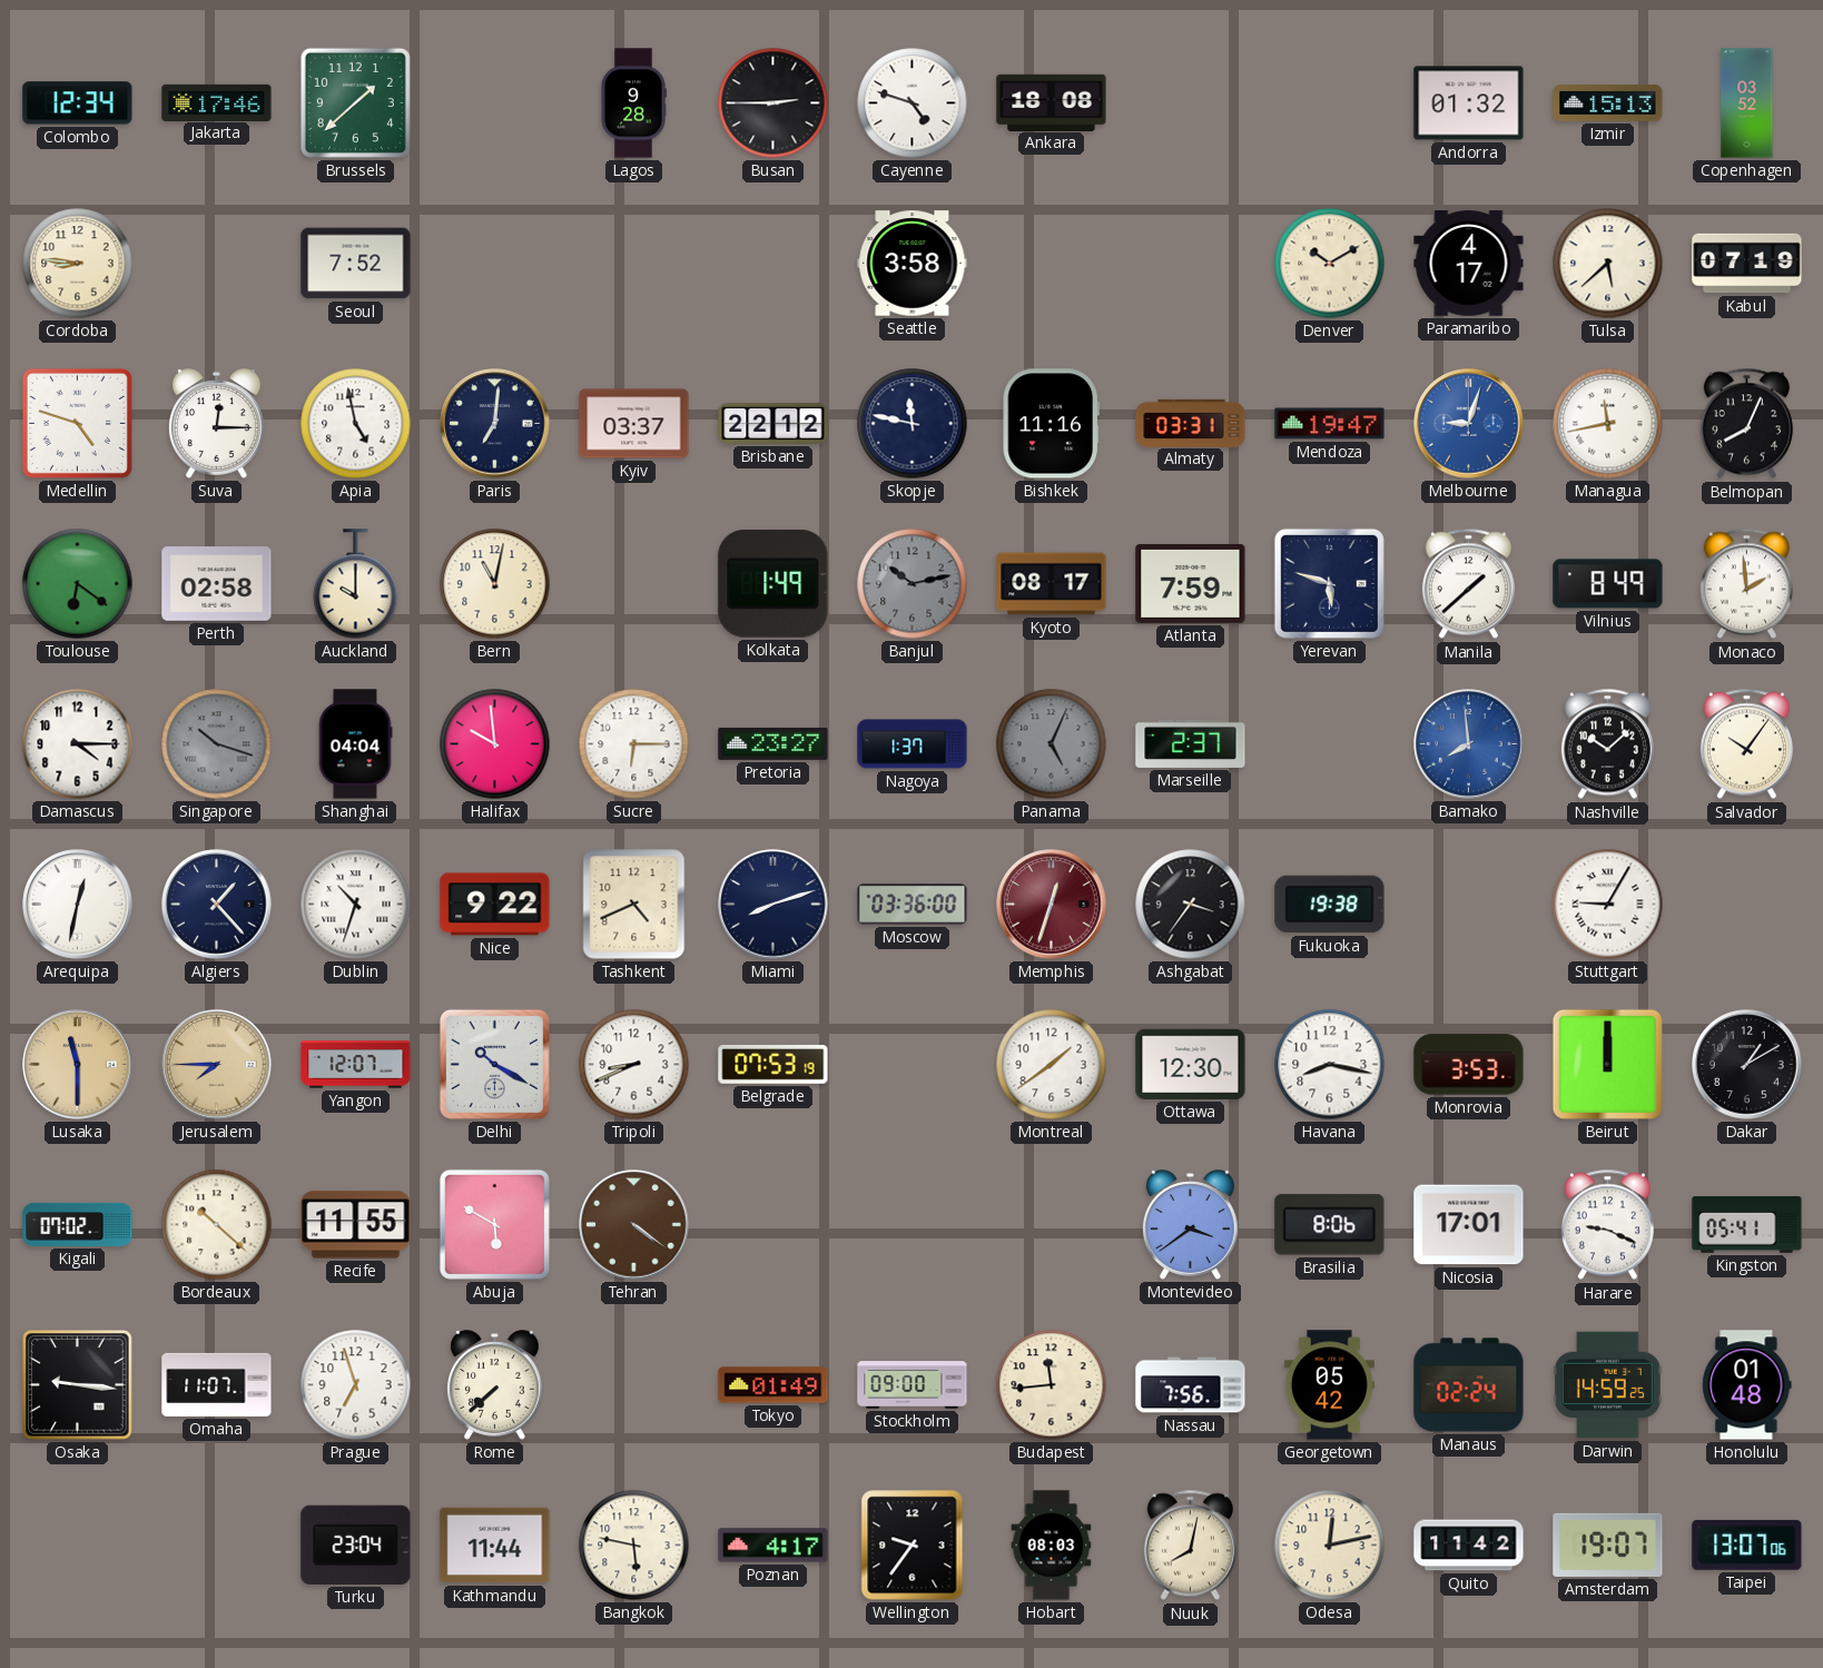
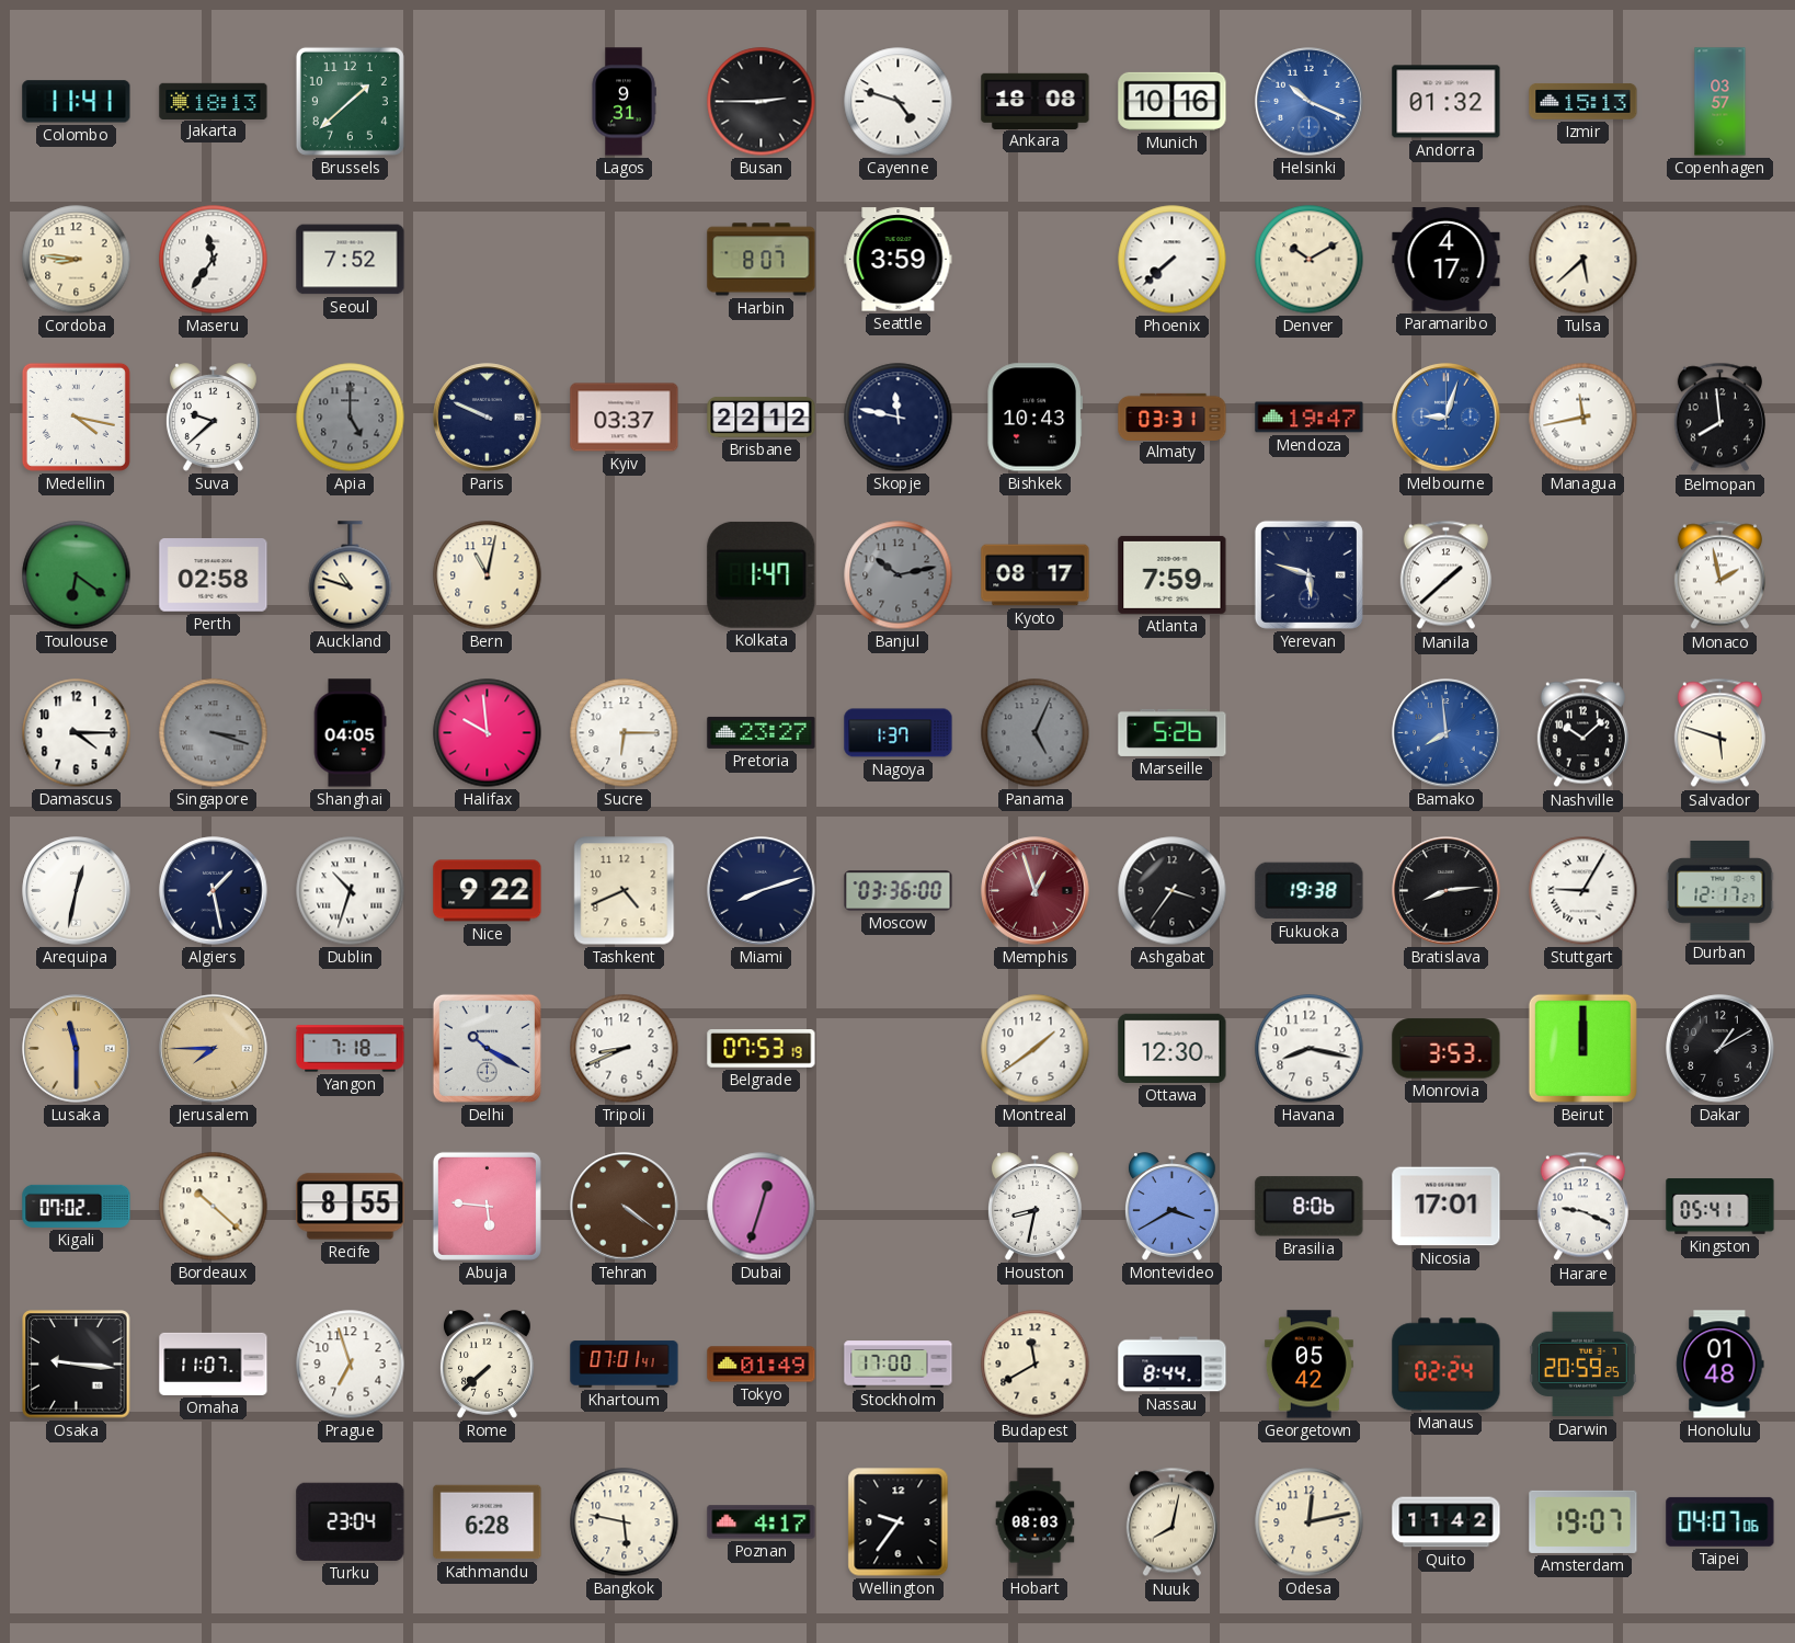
Colombo: 12:34 -> 11:41
Jakarta: 17:46 -> 18:13
Lagos: 9:28 -> 9:31
Munich: none -> 10:16
Helsinki: none -> 10:19
Copenhagen: 03:52 -> 03:57
Maseru: none -> 11:36
Harbin: none -> 8:07
Seattle: 3:58 -> 3:59
Phoenix: none -> 7:38
Kabul: 07:19 -> none
Medellin: 4:48 -> 4:17
Suva: 12:15 -> 9:38
Apia: 4:58 -> 5:00
Apia dial: white -> grey
Paris: 7:01 -> 9:49
Bishkek: 11:16 -> 10:43
Belmopan: 8:04 -> 7:59
Auckland: 10:00 -> 10:48
Kolkata: 1:49 -> 1:47
Vilnius: 8:49 -> none
Monaco: 1:59 -> 1:58
Singapore: 10:18 -> 3:18
Shanghai: 04:04 -> 04:05
Marseille: 2:37 -> 5:26
Salvador: 10:06 -> 5:48
Algiers: 1:23 -> 1:28
Memphis: 12:33 -> 12:57
Bratislava: none -> 8:14
Durban: none -> 12:17
Yangon: 12:07 -> 7:18
Recife: 11:55 -> 8:55
Abuja: 5:50 -> 5:46
Dubai: none -> 12:33
Houston: none -> 8:32
Montevideo: 3:39 -> 3:40
Khartoum: none -> 07:01
Stockholm: 09:00 -> 17:00
Budapest: 11:44 -> 11:40
Nassau: 7:56 -> 8:44
Darwin: 14:59 -> 20:59
Kathmandu: 11:44 -> 6:28
Taipei: 13:07 -> 04:07
